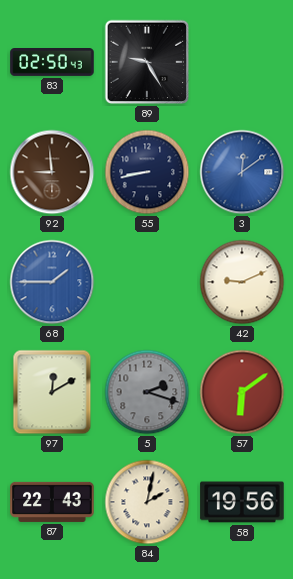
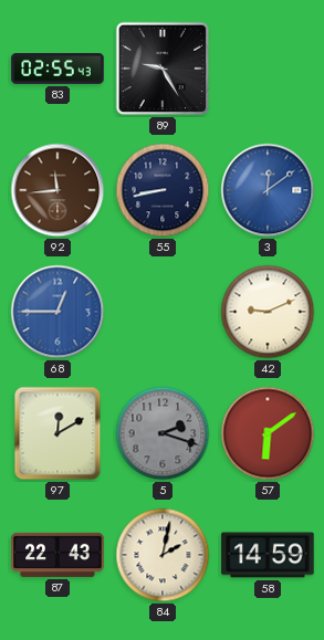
83: 02:50 -> 02:55
92: 8:59 -> 11:44
68: 1:45 -> 12:45
58: 19:56 -> 14:59
